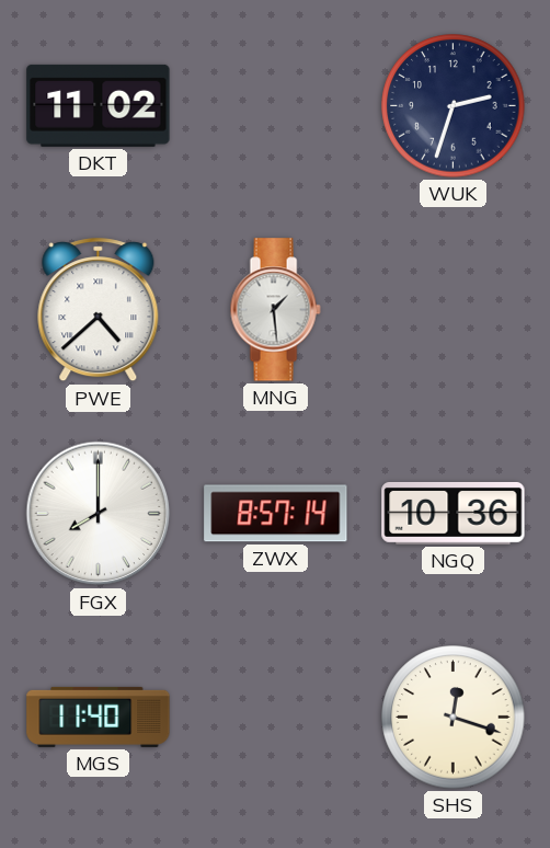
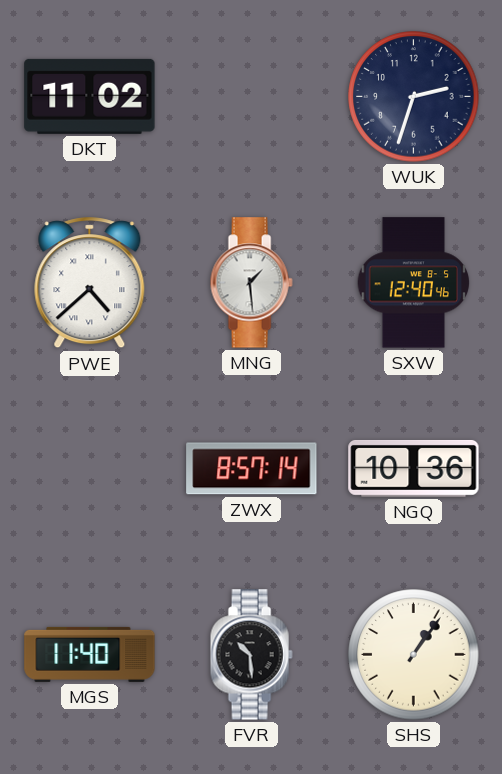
SXW: none -> 12:40
FGX: 8:00 -> none
FVR: none -> 10:29
SHS: 12:18 -> 1:06
